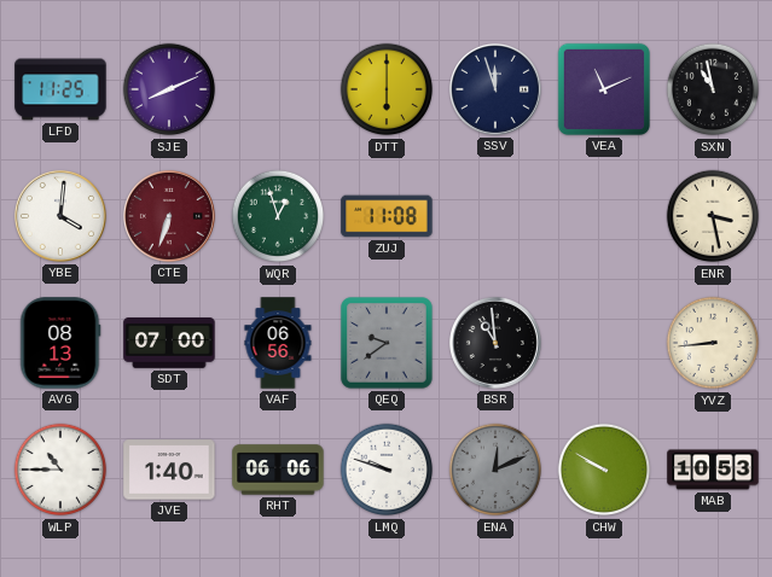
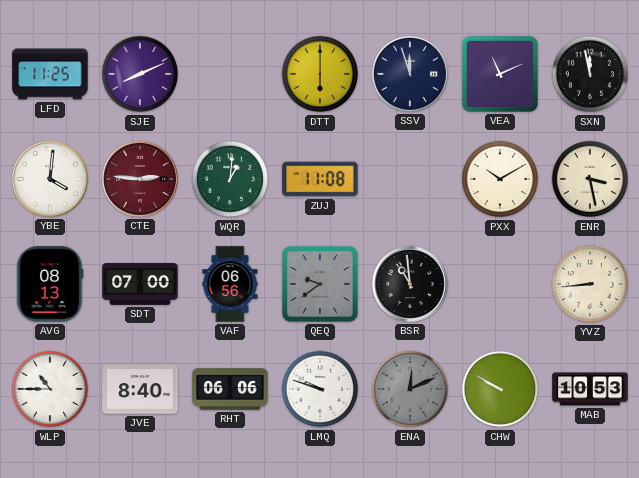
SXN: 10:58 -> 11:58
CTE: 6:33 -> 2:46
WQR: 12:57 -> 1:01
PXX: none -> 10:10
JVE: 1:40 -> 8:40
